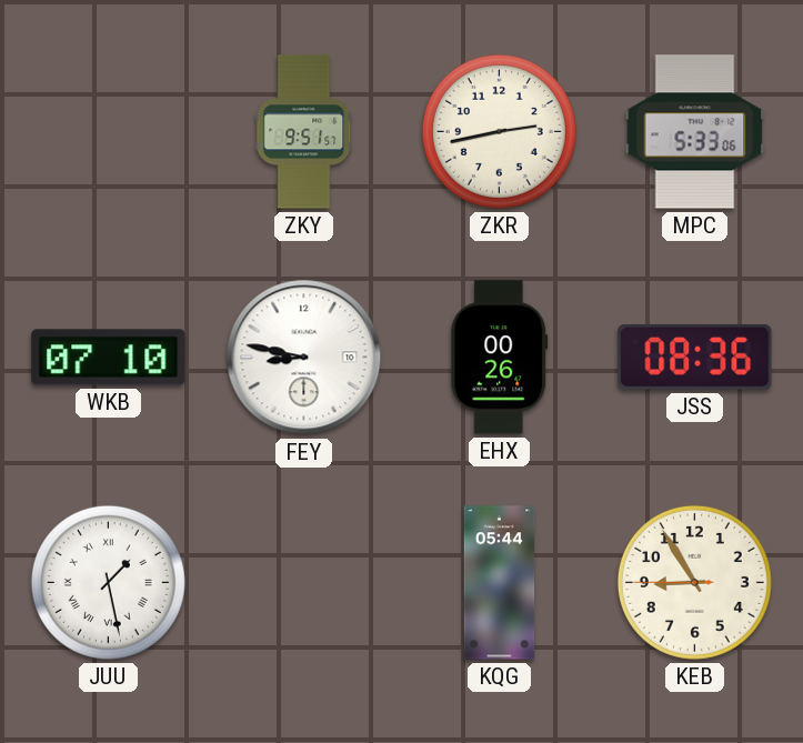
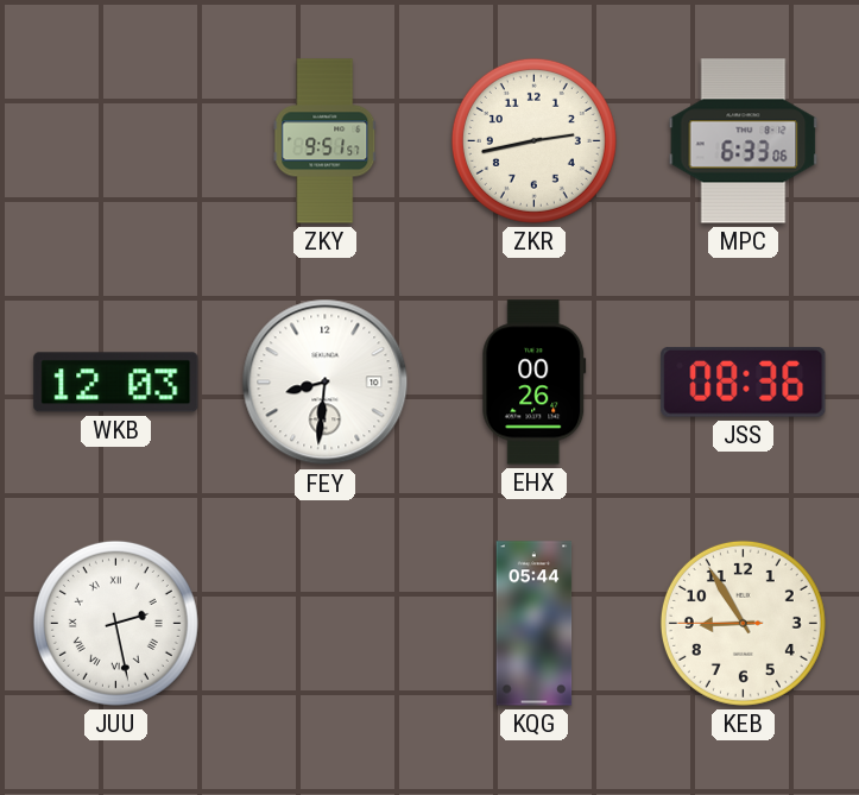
MPC: 5:33 -> 6:33
WKB: 07:10 -> 12:03
FEY: 8:47 -> 8:31
JUU: 1:28 -> 2:28
